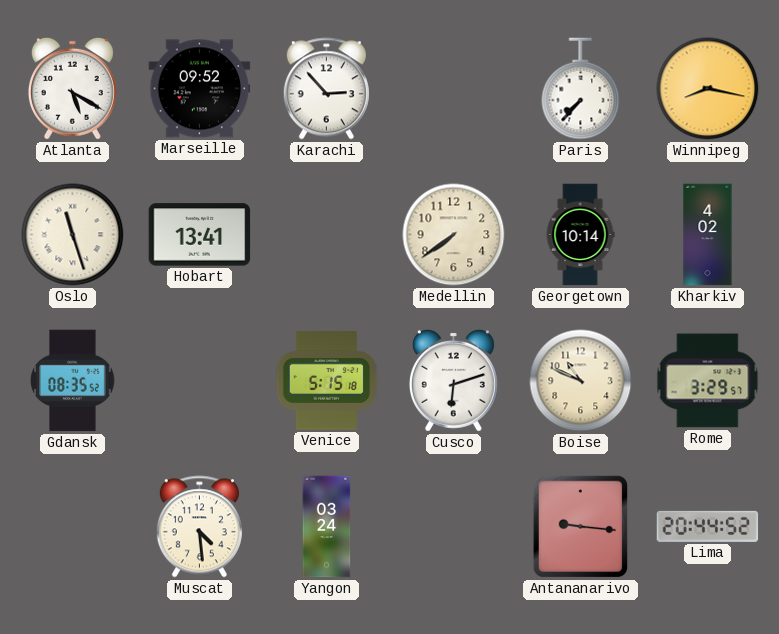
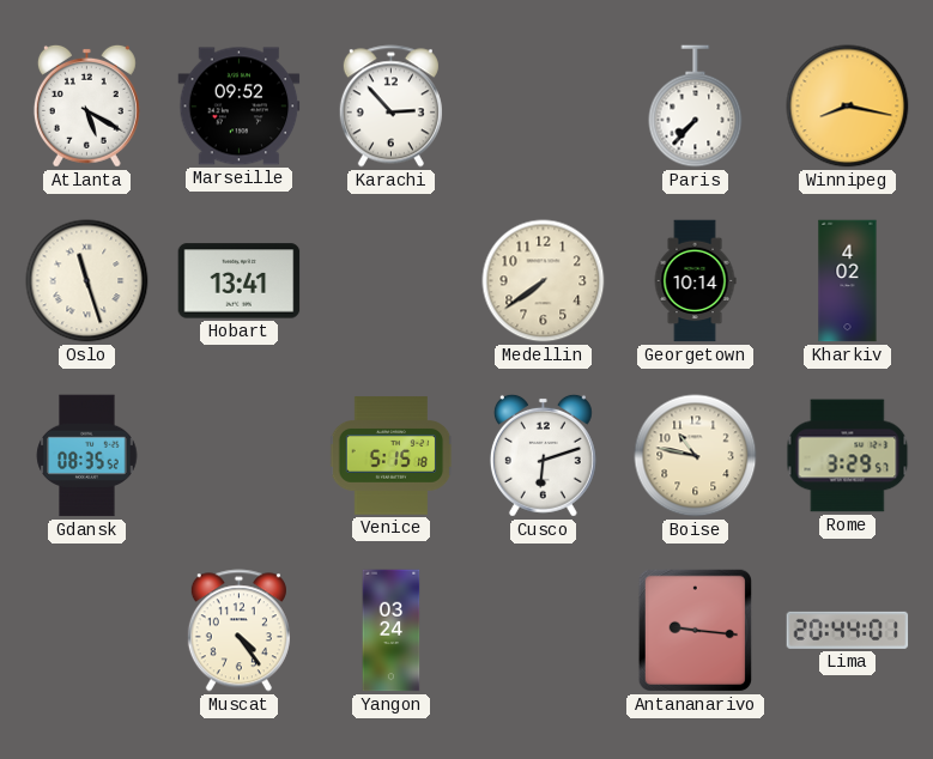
Boise: 10:49 -> 10:47
Muscat: 4:29 -> 4:24
Lima: 20:44:52 -> 20:44:01
